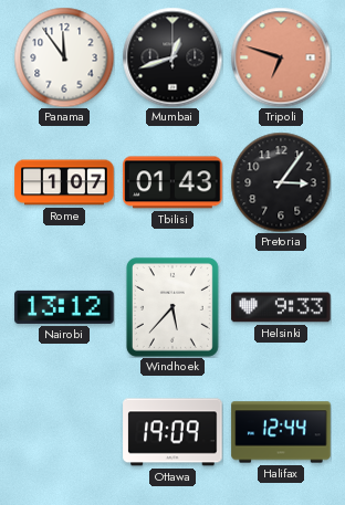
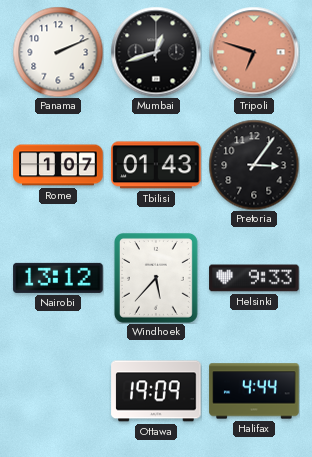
Panama: 11:54 -> 2:11
Halifax: 12:44 -> 4:44
